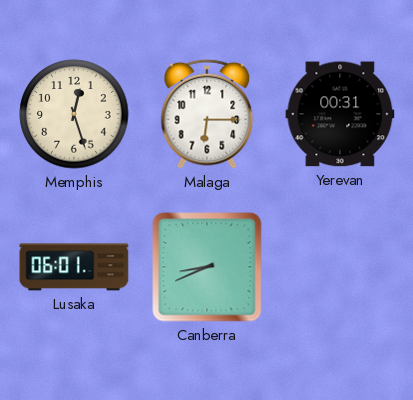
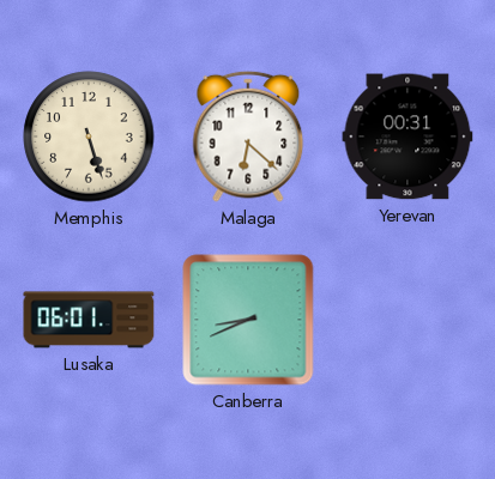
Memphis: 12:27 -> 5:27
Malaga: 6:15 -> 6:22
